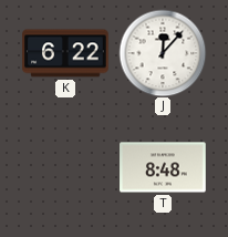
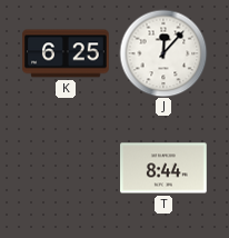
K: 6:22 -> 6:25
T: 8:48 -> 8:44
